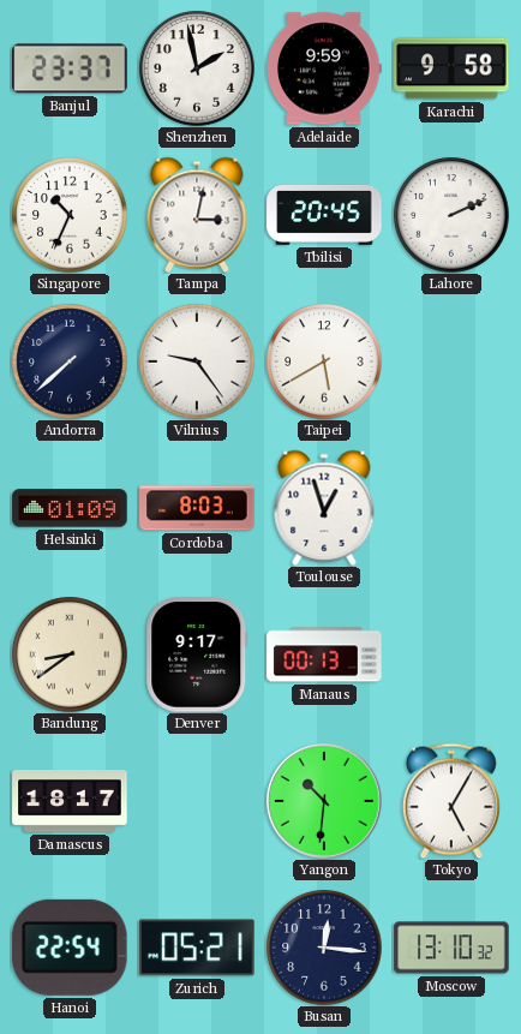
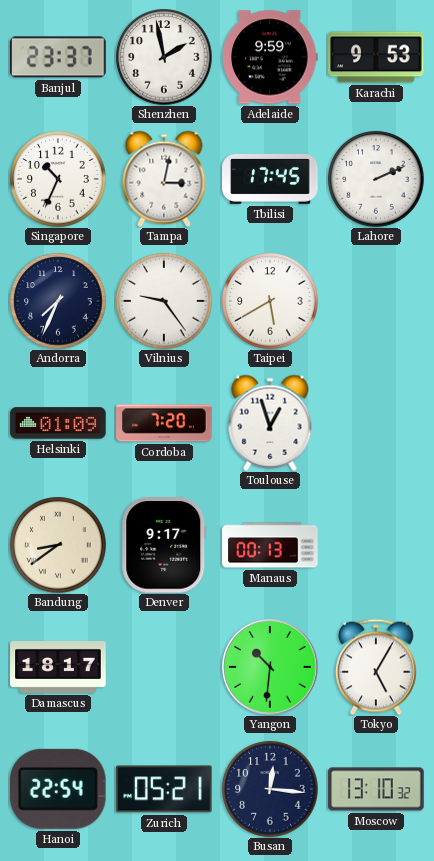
Karachi: 9:58 -> 9:53
Tbilisi: 20:45 -> 17:45
Andorra: 7:38 -> 7:34
Cordoba: 8:03 -> 7:20
